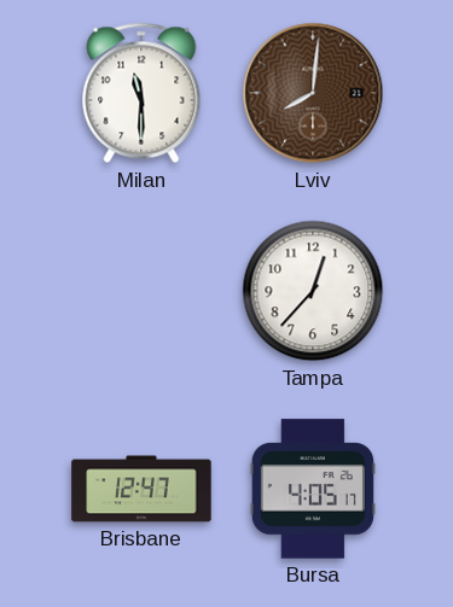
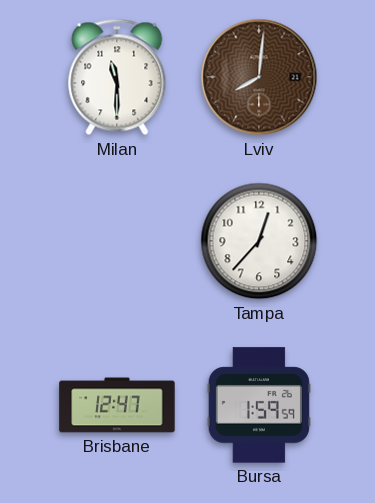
Bursa: 4:05 -> 1:59
